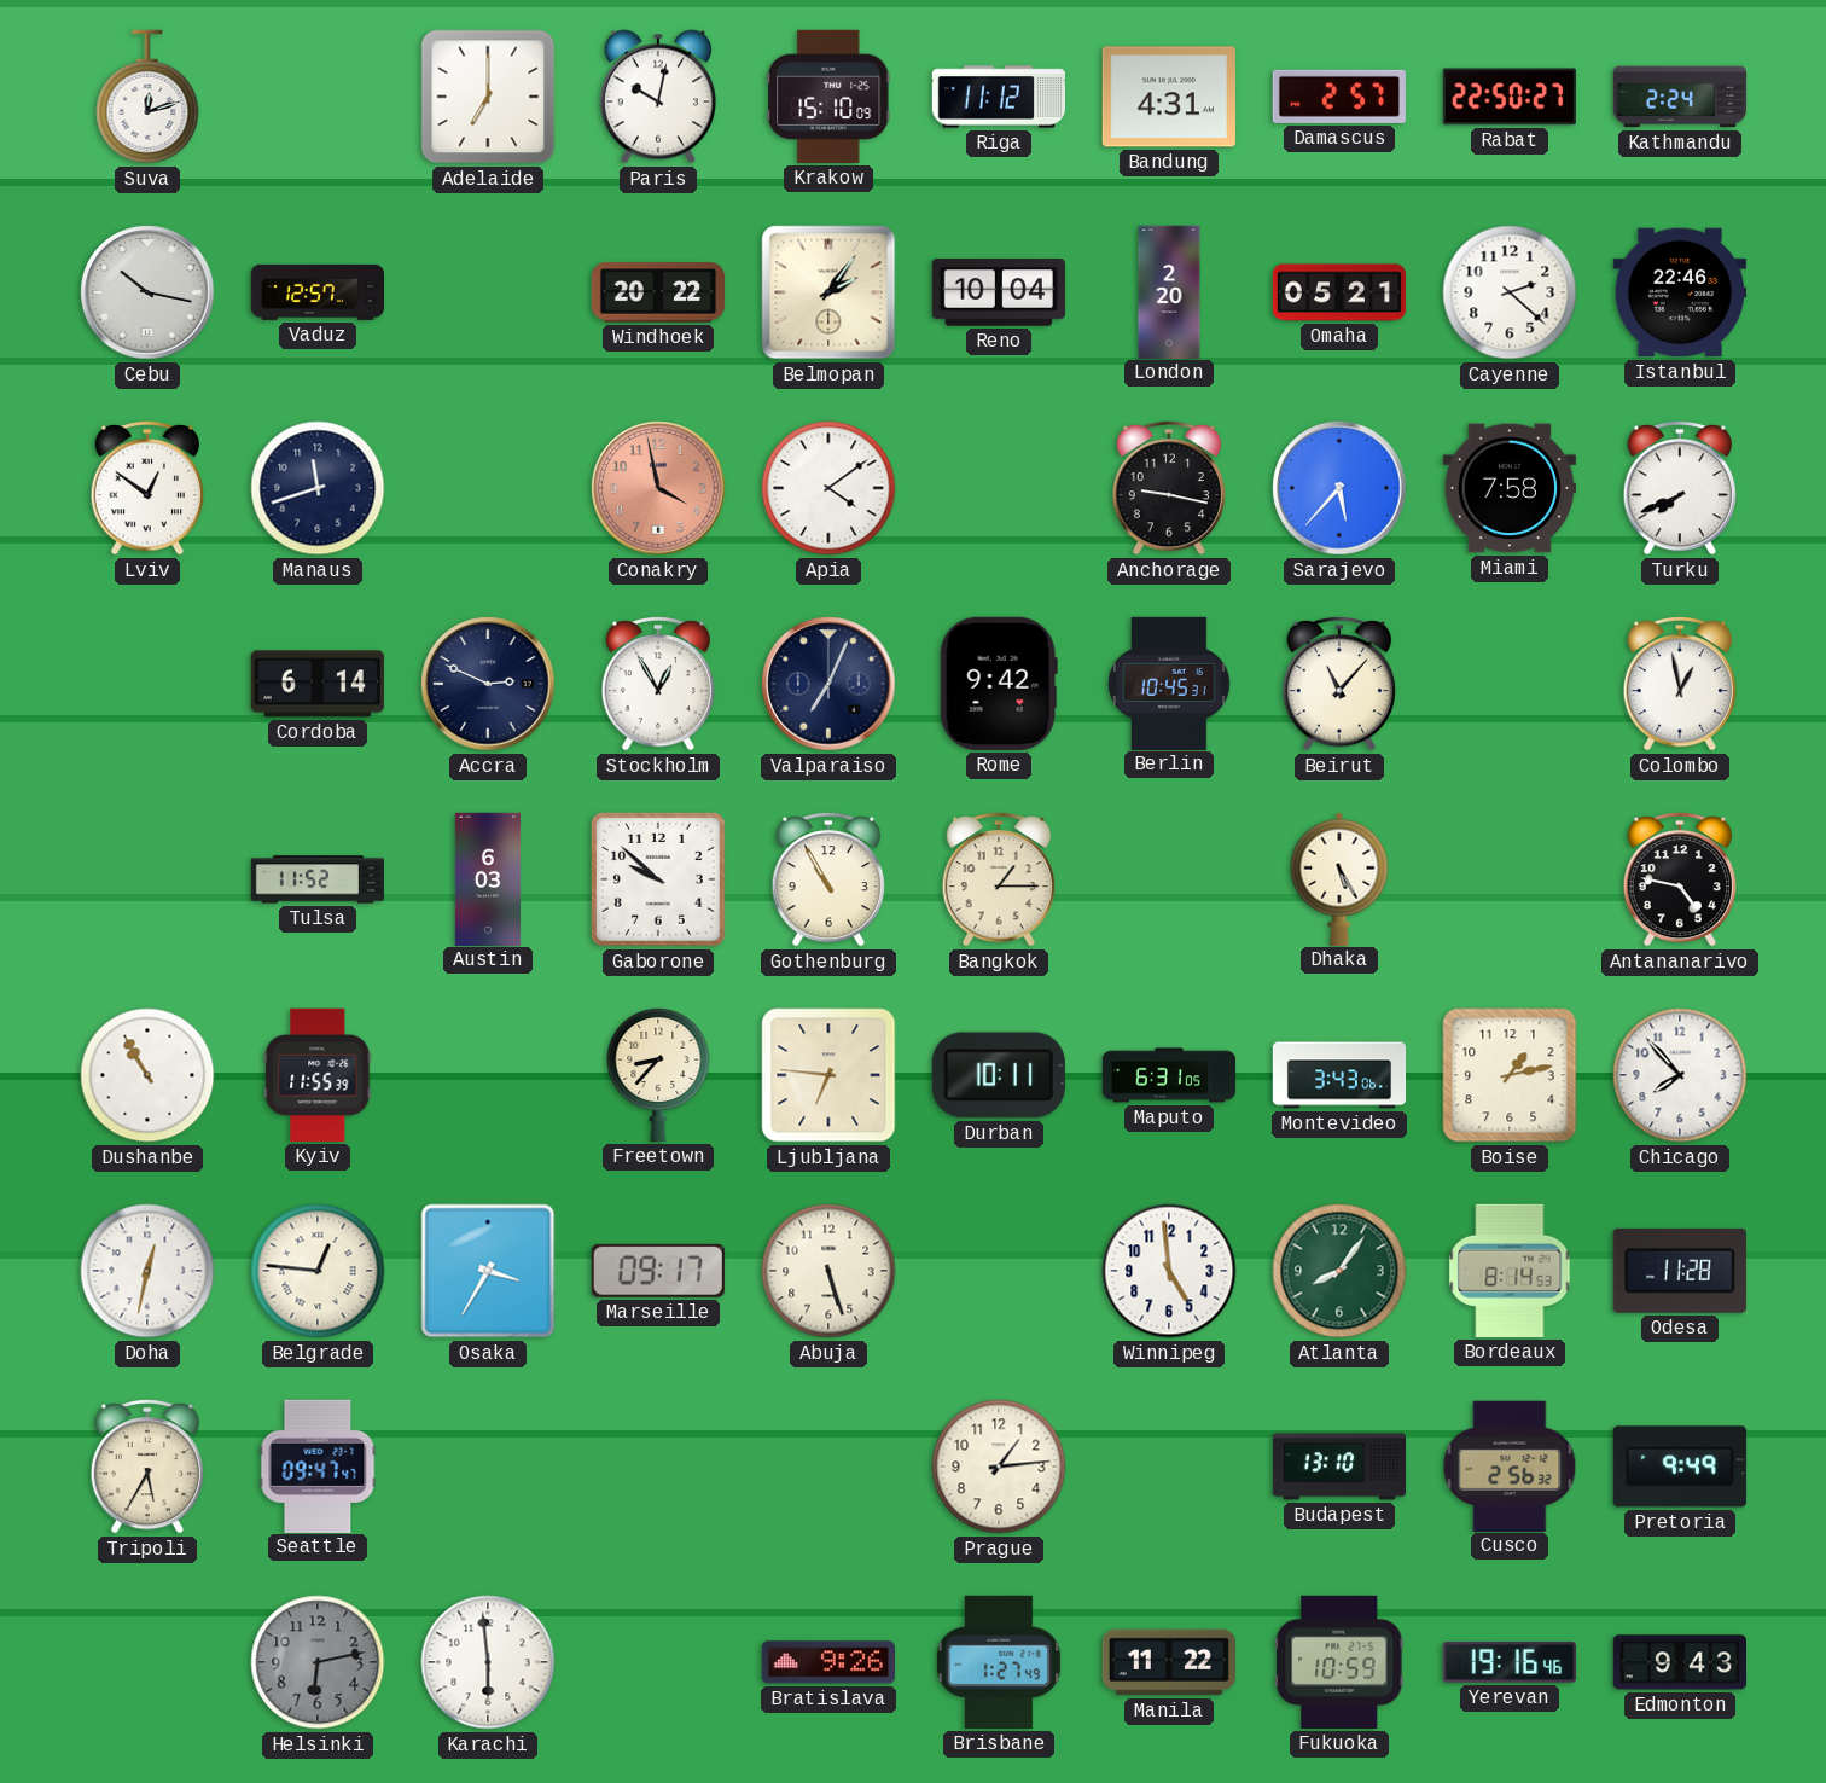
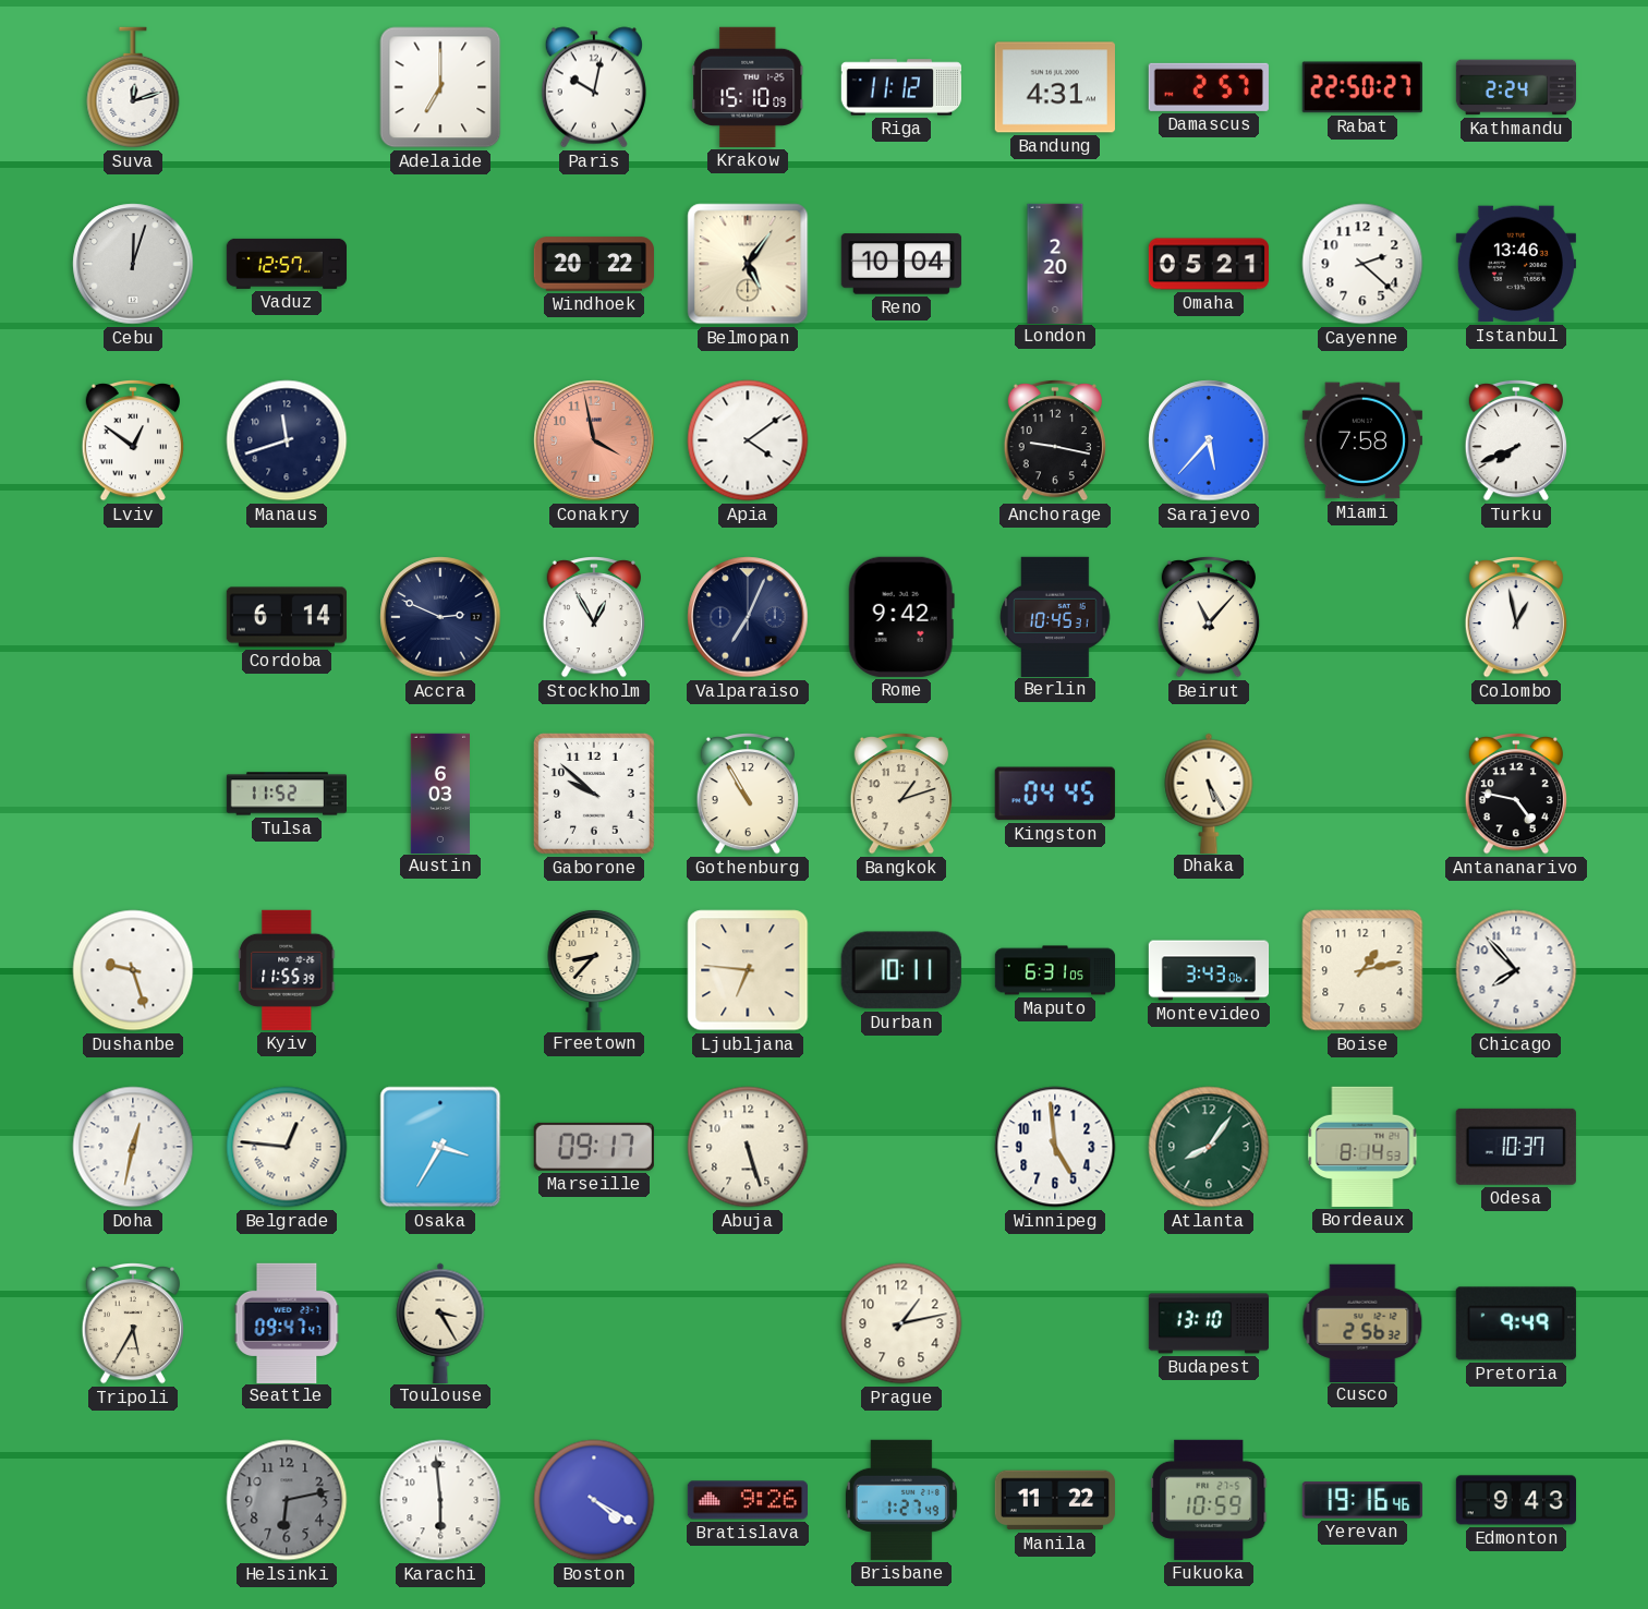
Cebu: 10:17 -> 12:03
Belmopan: 2:06 -> 5:06
Istanbul: 22:46 -> 13:46
Bangkok: 1:15 -> 1:12
Kingston: none -> 04:45
Dushanbe: 10:55 -> 9:27
Odesa: 11:28 -> 10:37
Toulouse: none -> 3:25
Prague: 1:14 -> 1:13
Boston: none -> 4:20
